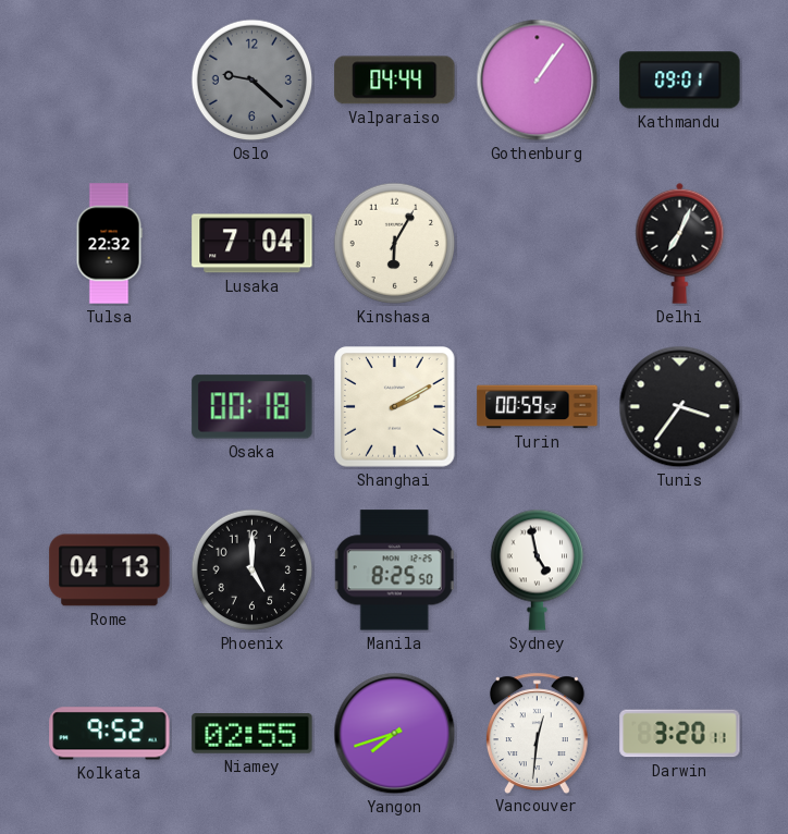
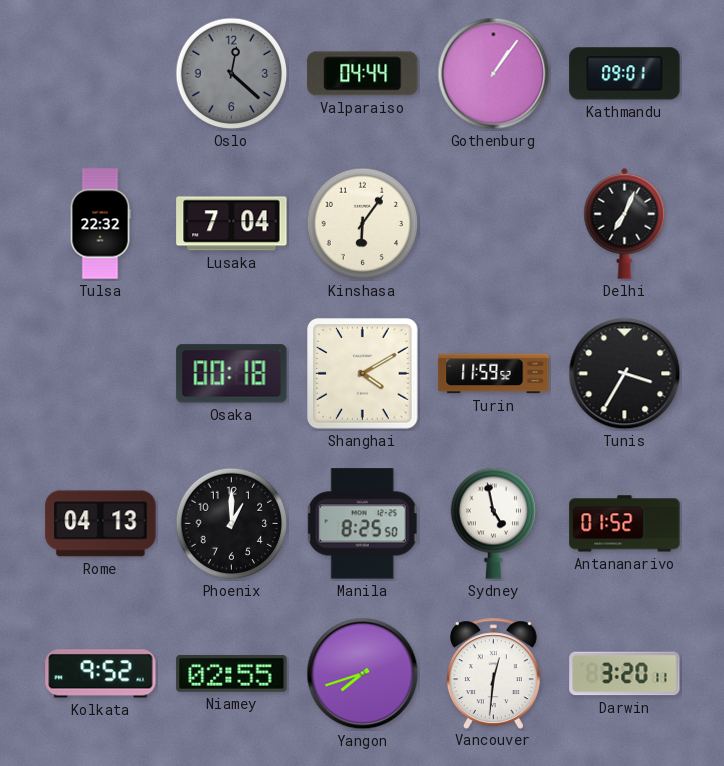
Oslo: 9:22 -> 12:22
Kinshasa: 6:05 -> 6:06
Shanghai: 2:10 -> 4:10
Turin: 00:59 -> 11:59
Tunis: 3:36 -> 3:35
Phoenix: 5:00 -> 1:00
Antananarivo: none -> 01:52
